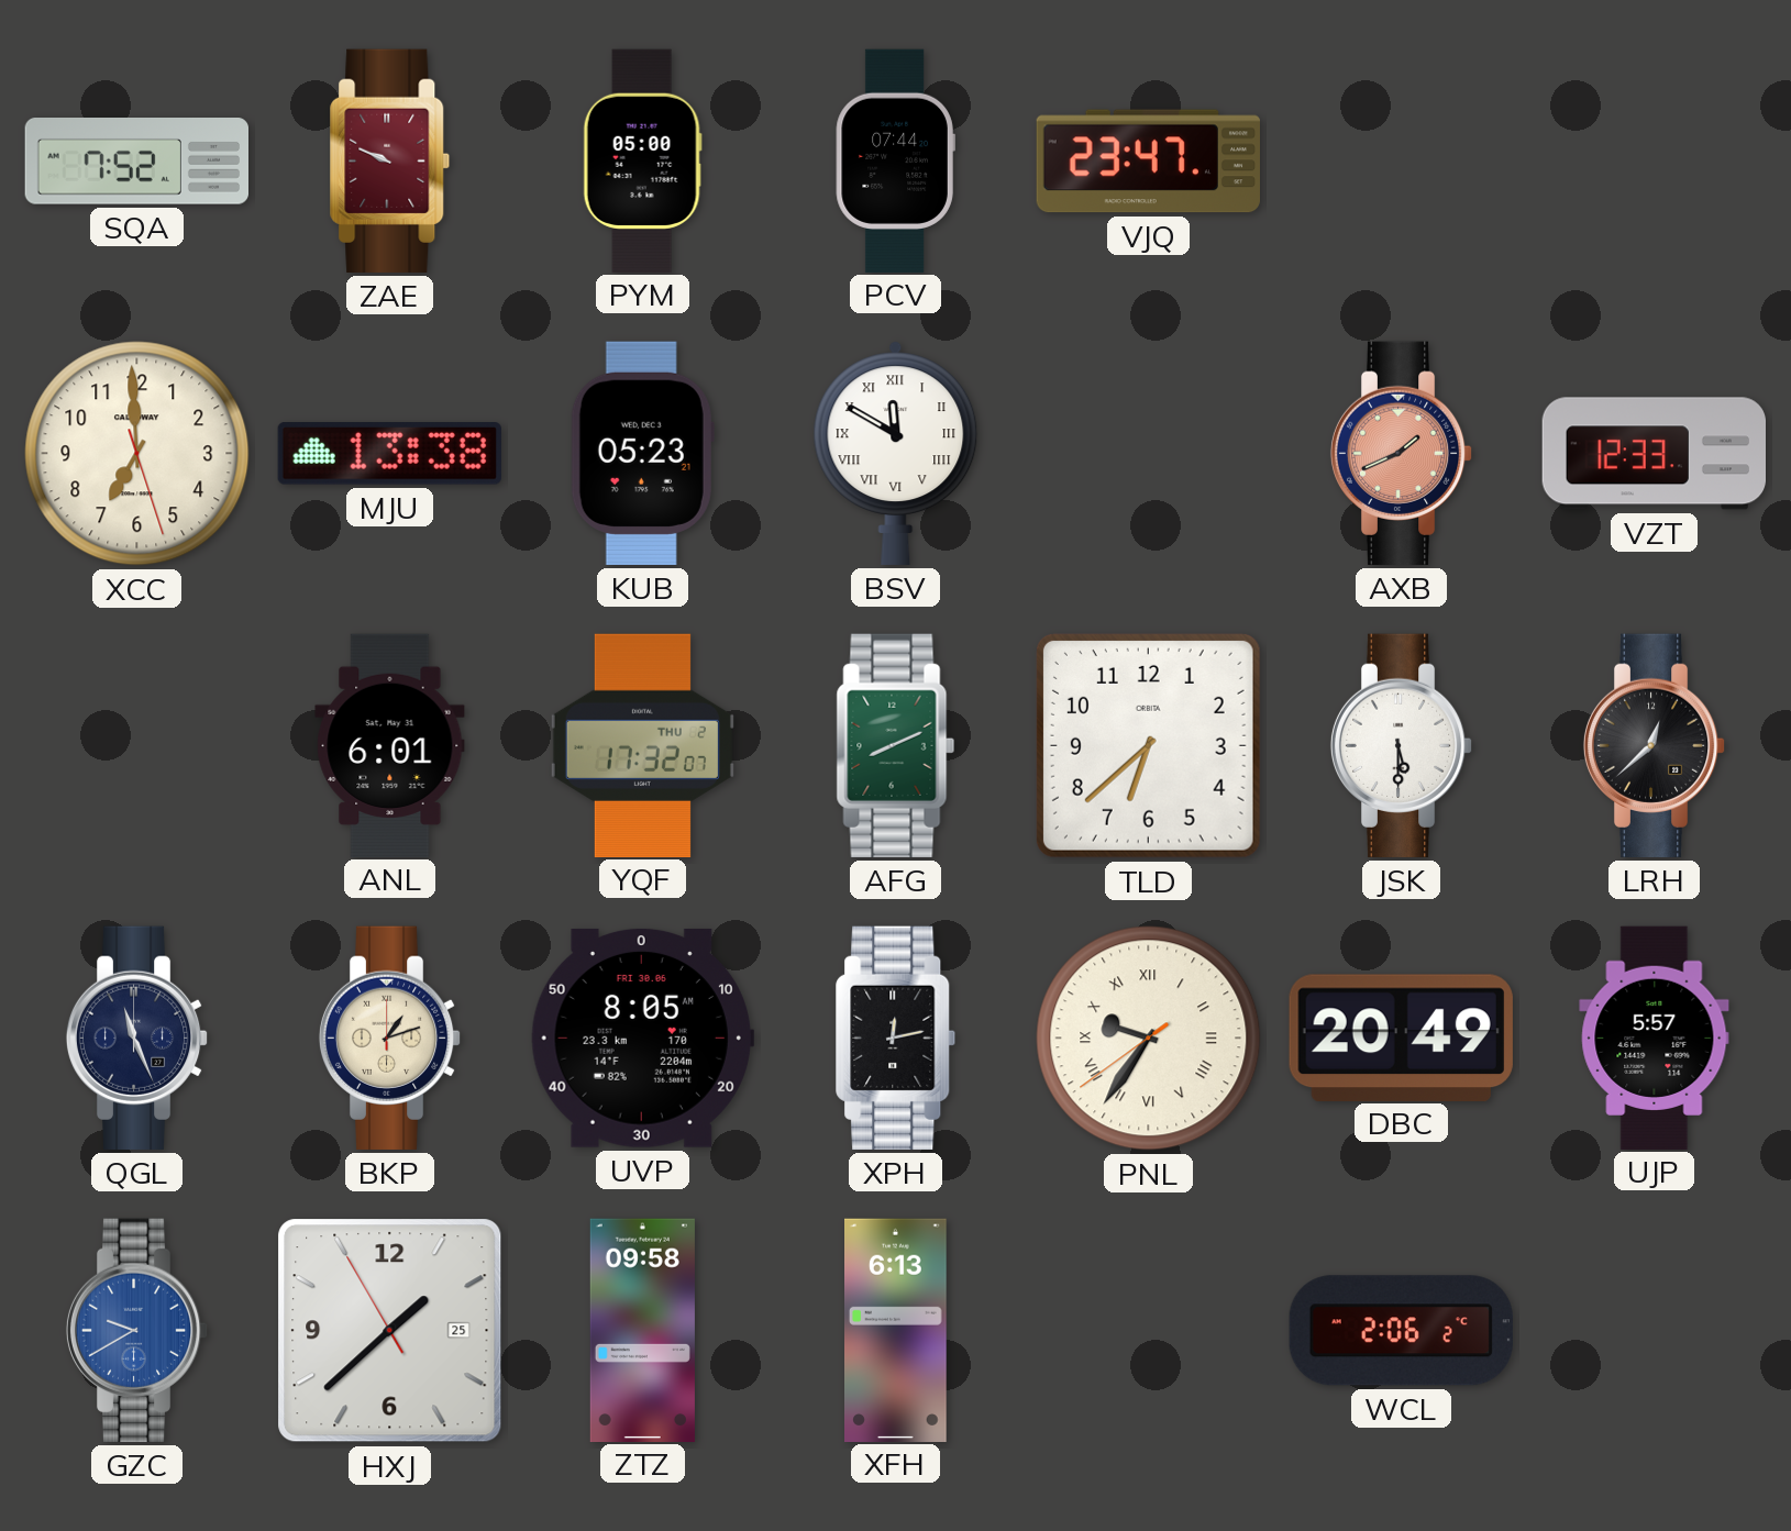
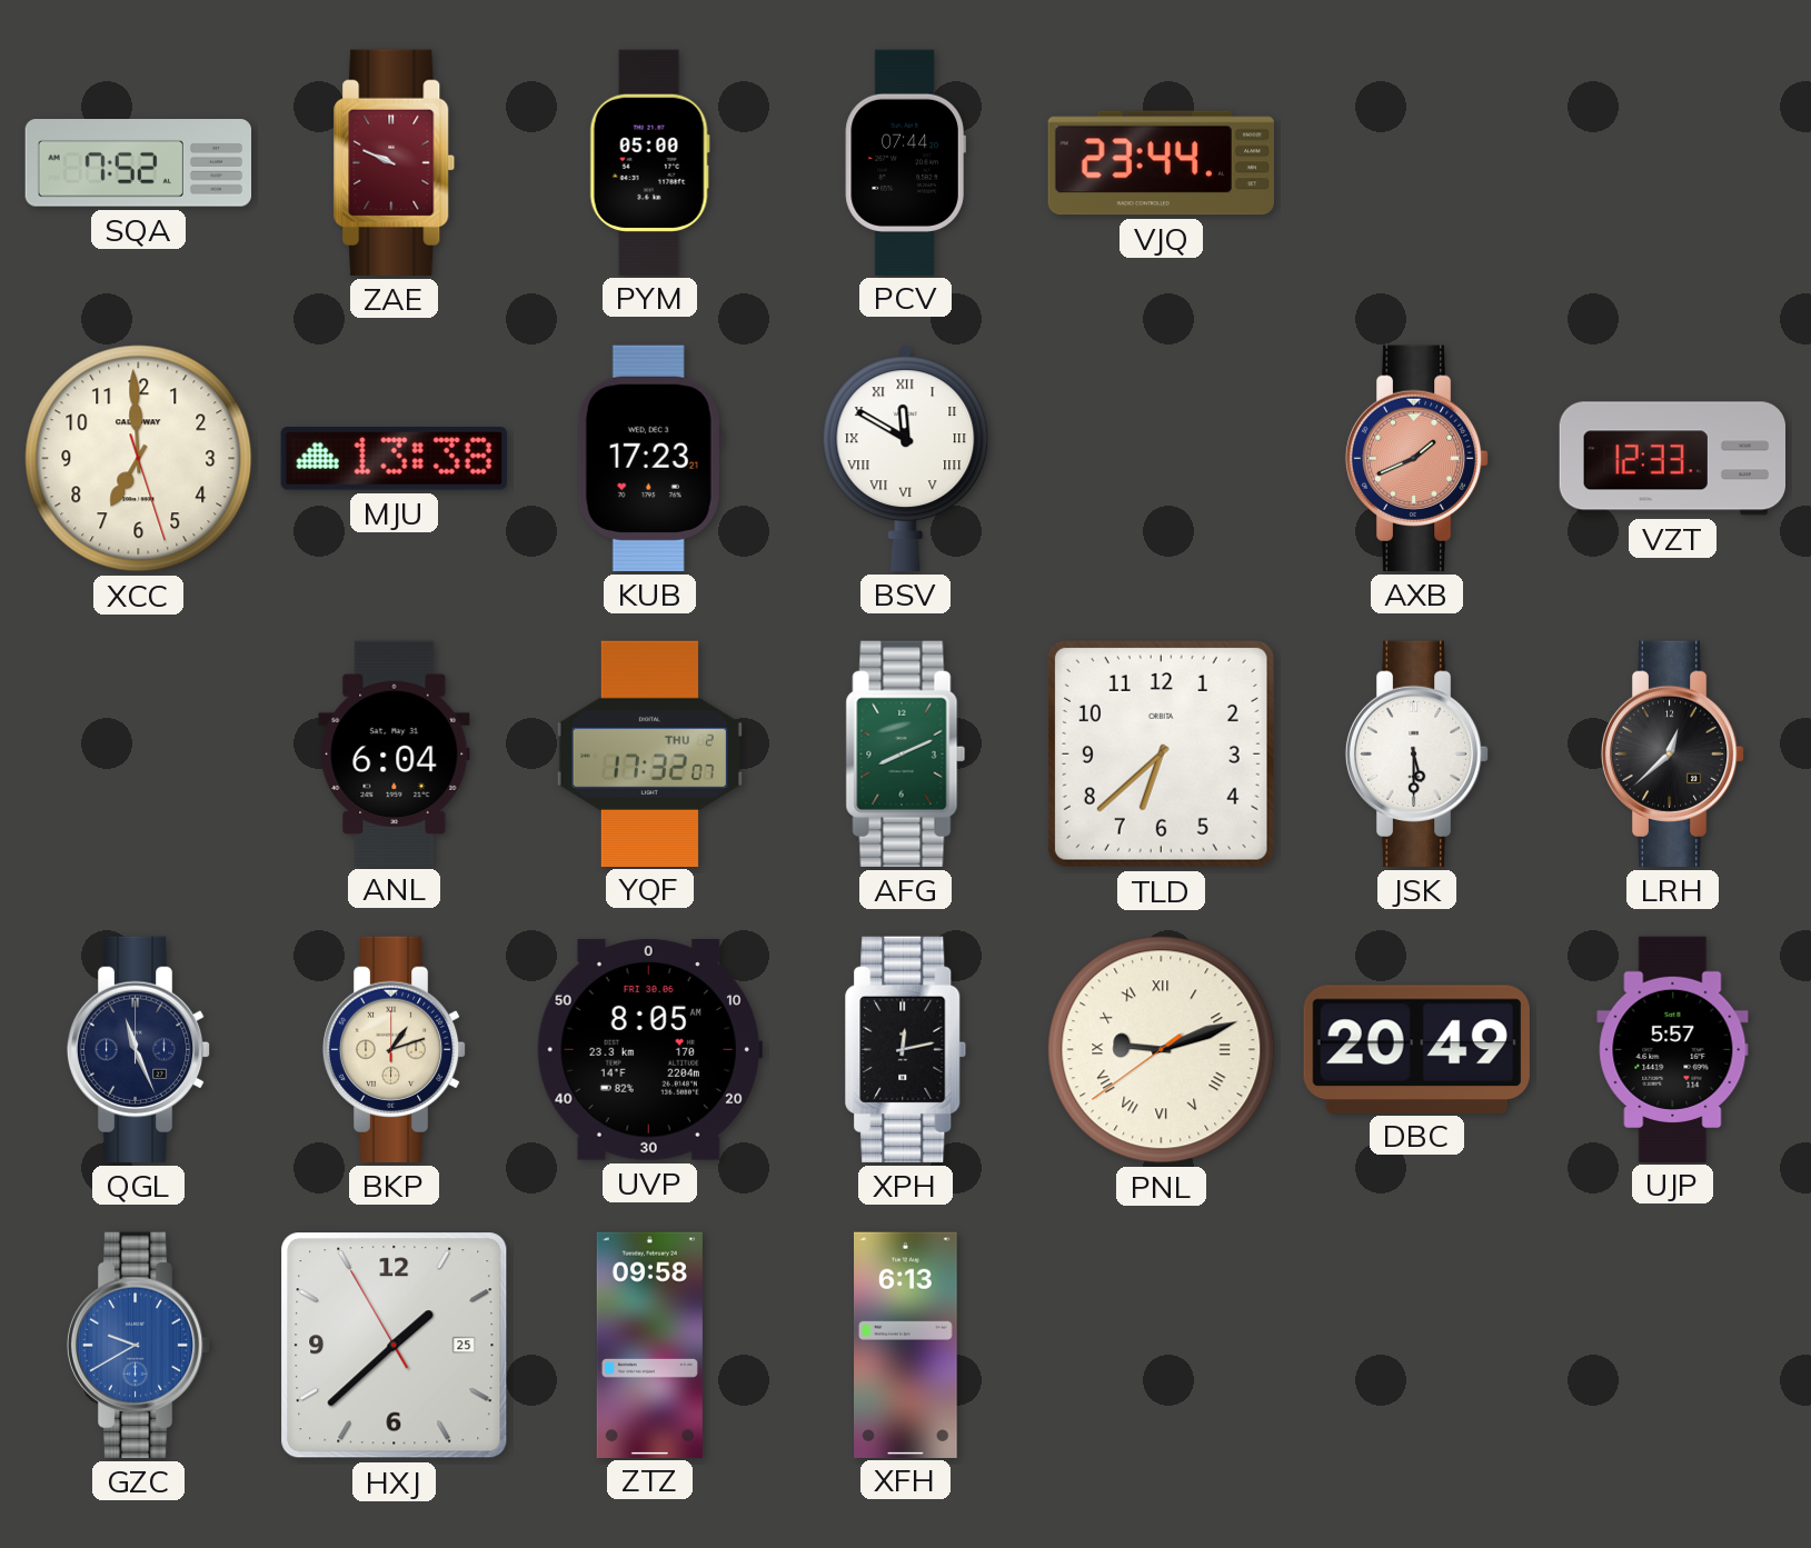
VJQ: 23:47 -> 23:44
KUB: 05:23 -> 17:23
ANL: 6:01 -> 6:04
PNL: 9:35 -> 9:11
WCL: 2:06 -> none
